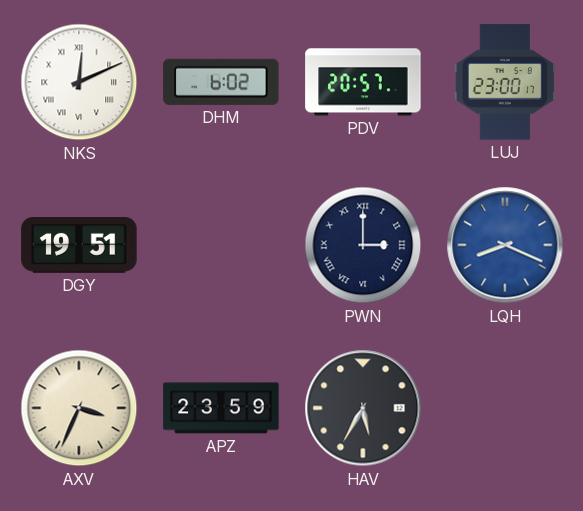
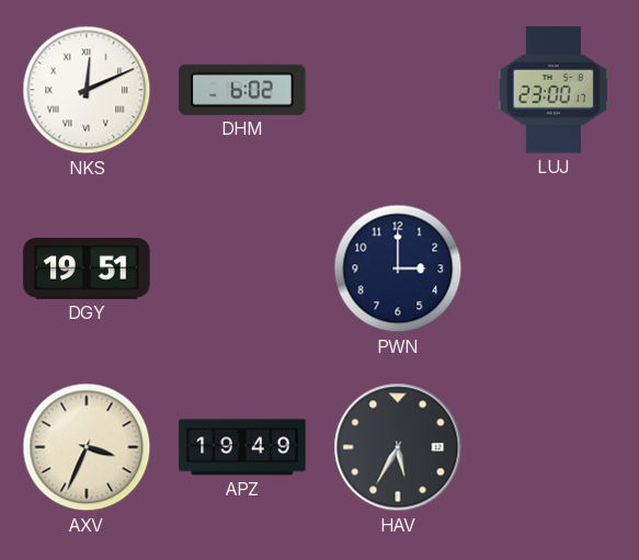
PDV: 20:57 -> none
PWN numerals: Roman -> Arabic
LQH: 8:19 -> none
APZ: 23:59 -> 19:49
